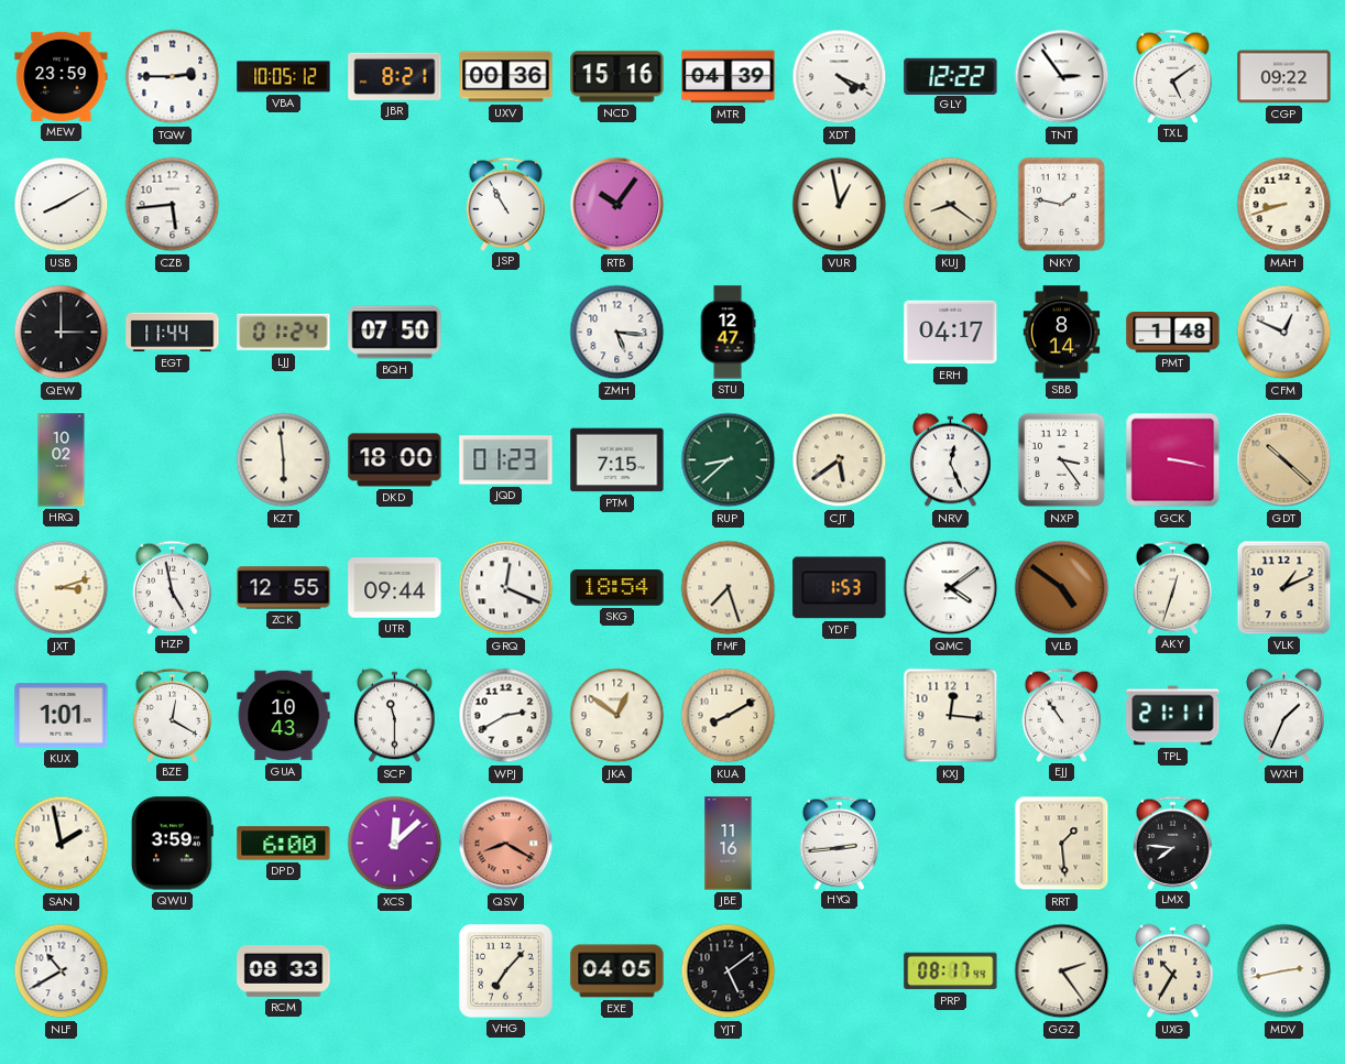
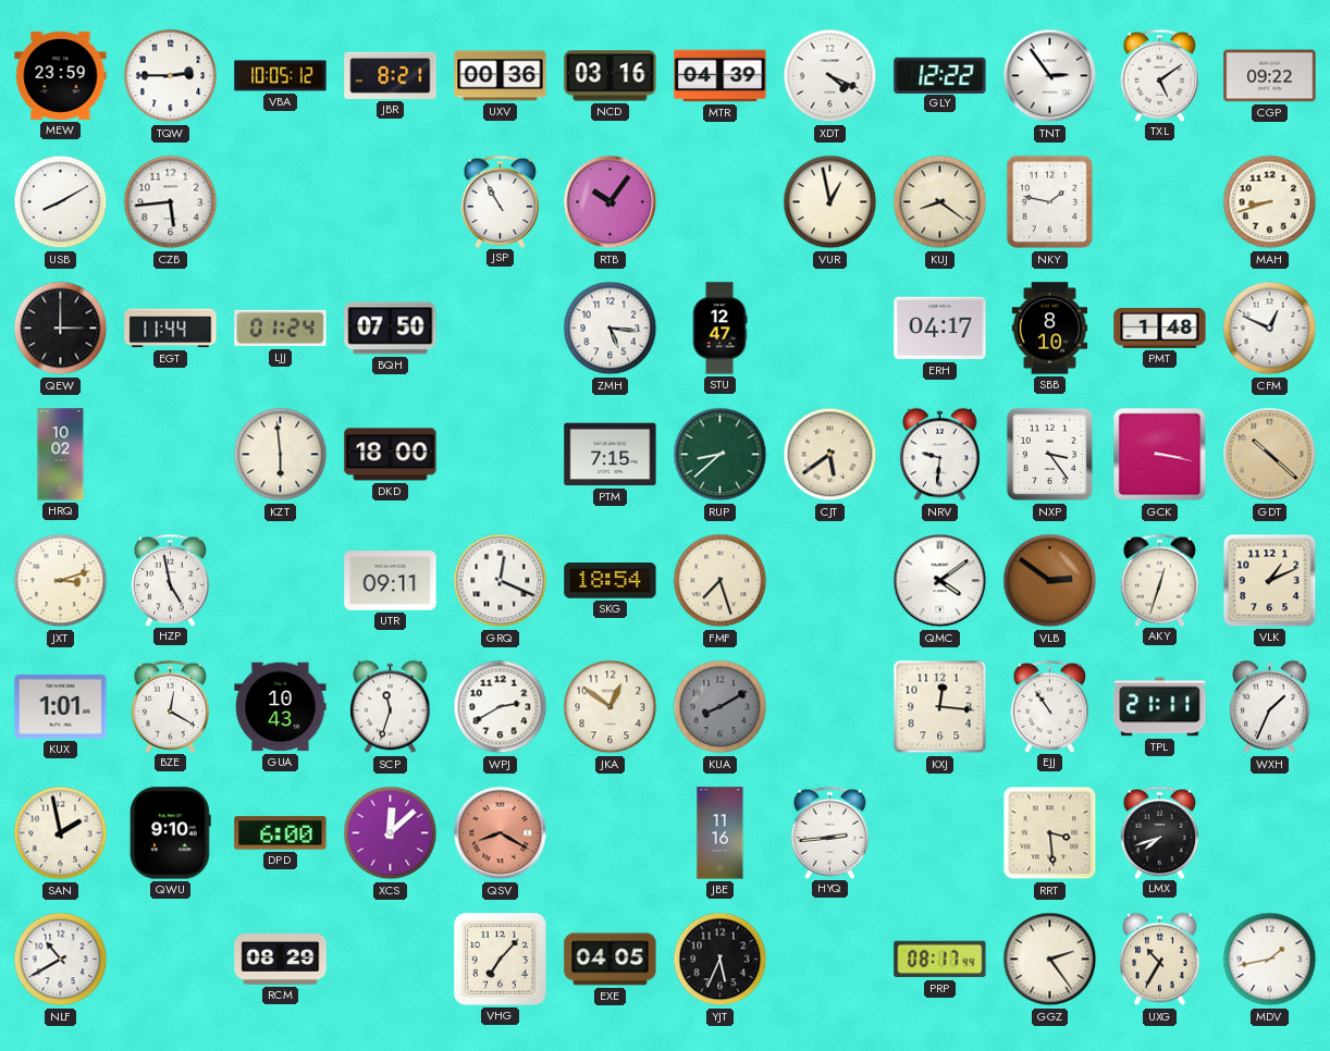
NCD: 15:16 -> 03:16
SBB: 8:14 -> 8:10
JQD: 01:23 -> none
NRV: 12:26 -> 9:31
ZCK: 12:55 -> none
UTR: 09:44 -> 09:11
YDF: 1:53 -> none
VLB: 4:51 -> 2:51
SCP: 11:30 -> 11:33
KUA dial: cream -> grey
QWU: 3:59 -> 9:10
RRT: 1:29 -> 3:29
LMX: 7:46 -> 7:42
RCM: 08:33 -> 08:29
YJT: 5:09 -> 5:34
MDV: 2:43 -> 1:43
